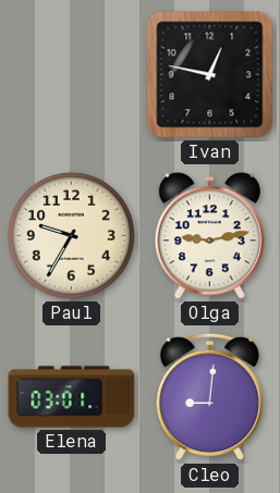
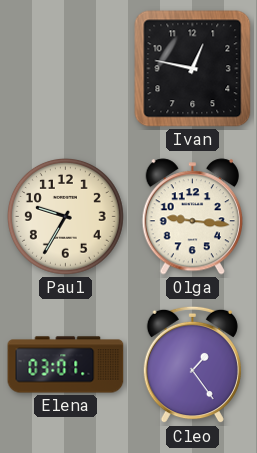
Olga: 9:13 -> 9:16
Cleo: 9:01 -> 1:24
